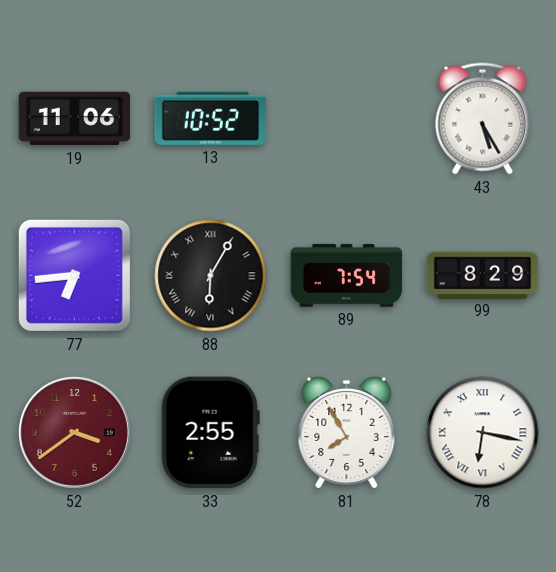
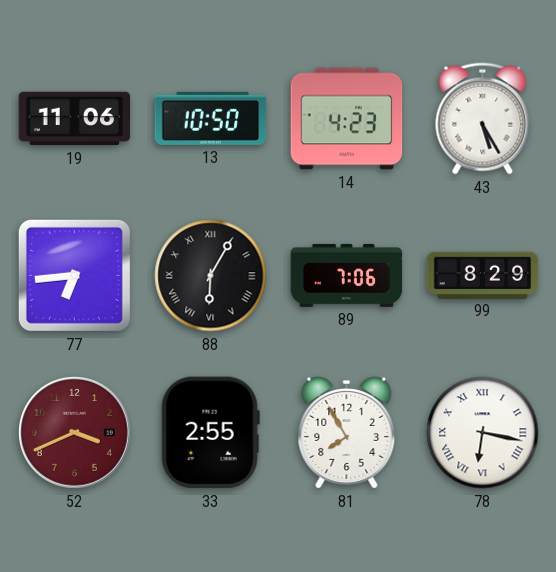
13: 10:52 -> 10:50
14: none -> 4:23
89: 7:54 -> 7:06
52: 3:39 -> 3:41
